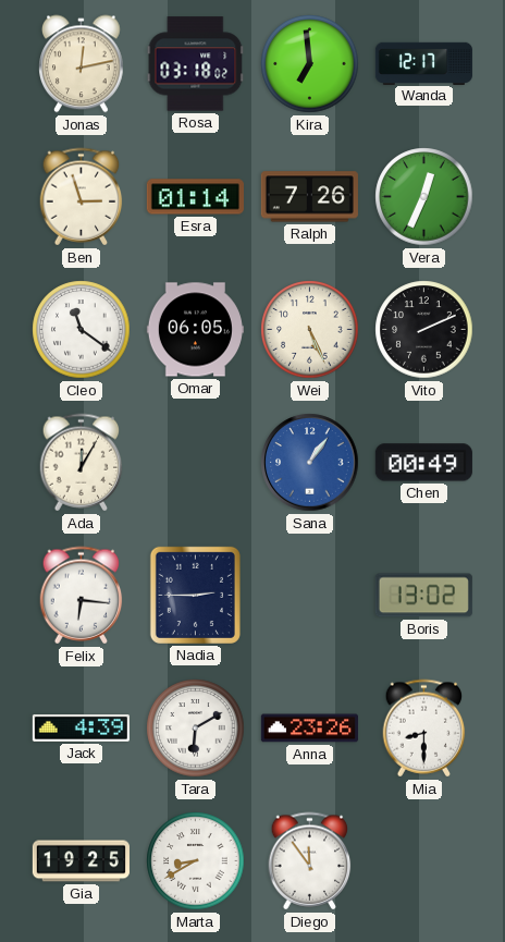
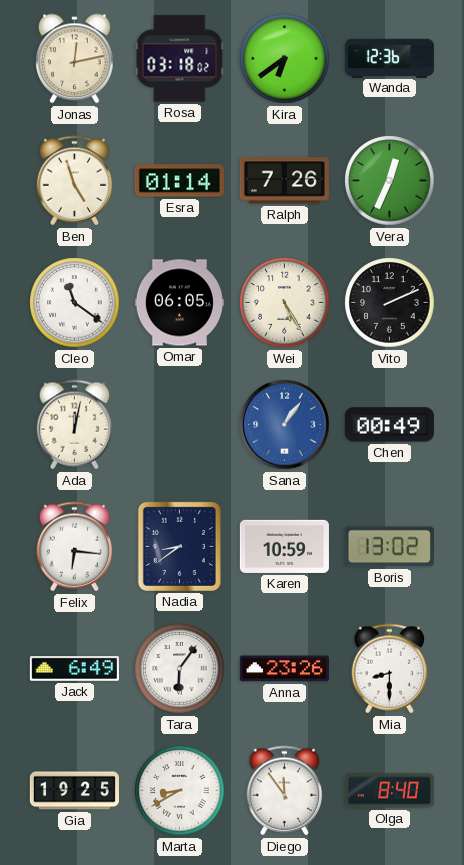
Kira: 6:59 -> 6:39
Wanda: 12:17 -> 12:36
Ben: 2:57 -> 4:57
Wei: 5:26 -> 5:25
Ada: 12:05 -> 12:02
Nadia: 2:45 -> 8:39
Karen: none -> 10:59
Jack: 4:39 -> 6:49
Tara: 6:10 -> 6:06
Olga: none -> 8:40
